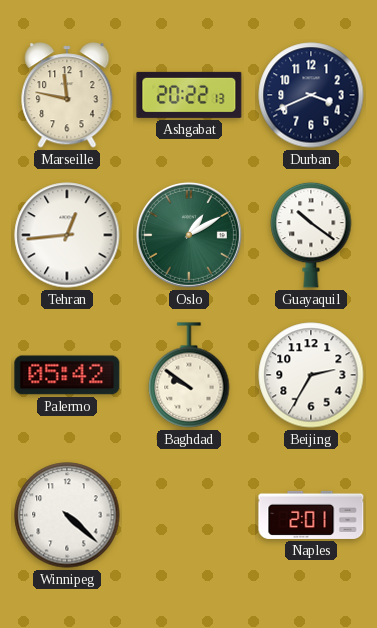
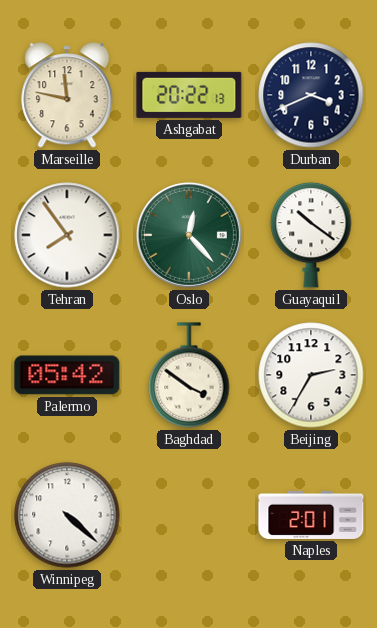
Tehran: 12:44 -> 7:54
Oslo: 1:10 -> 12:23
Baghdad: 9:51 -> 3:51
